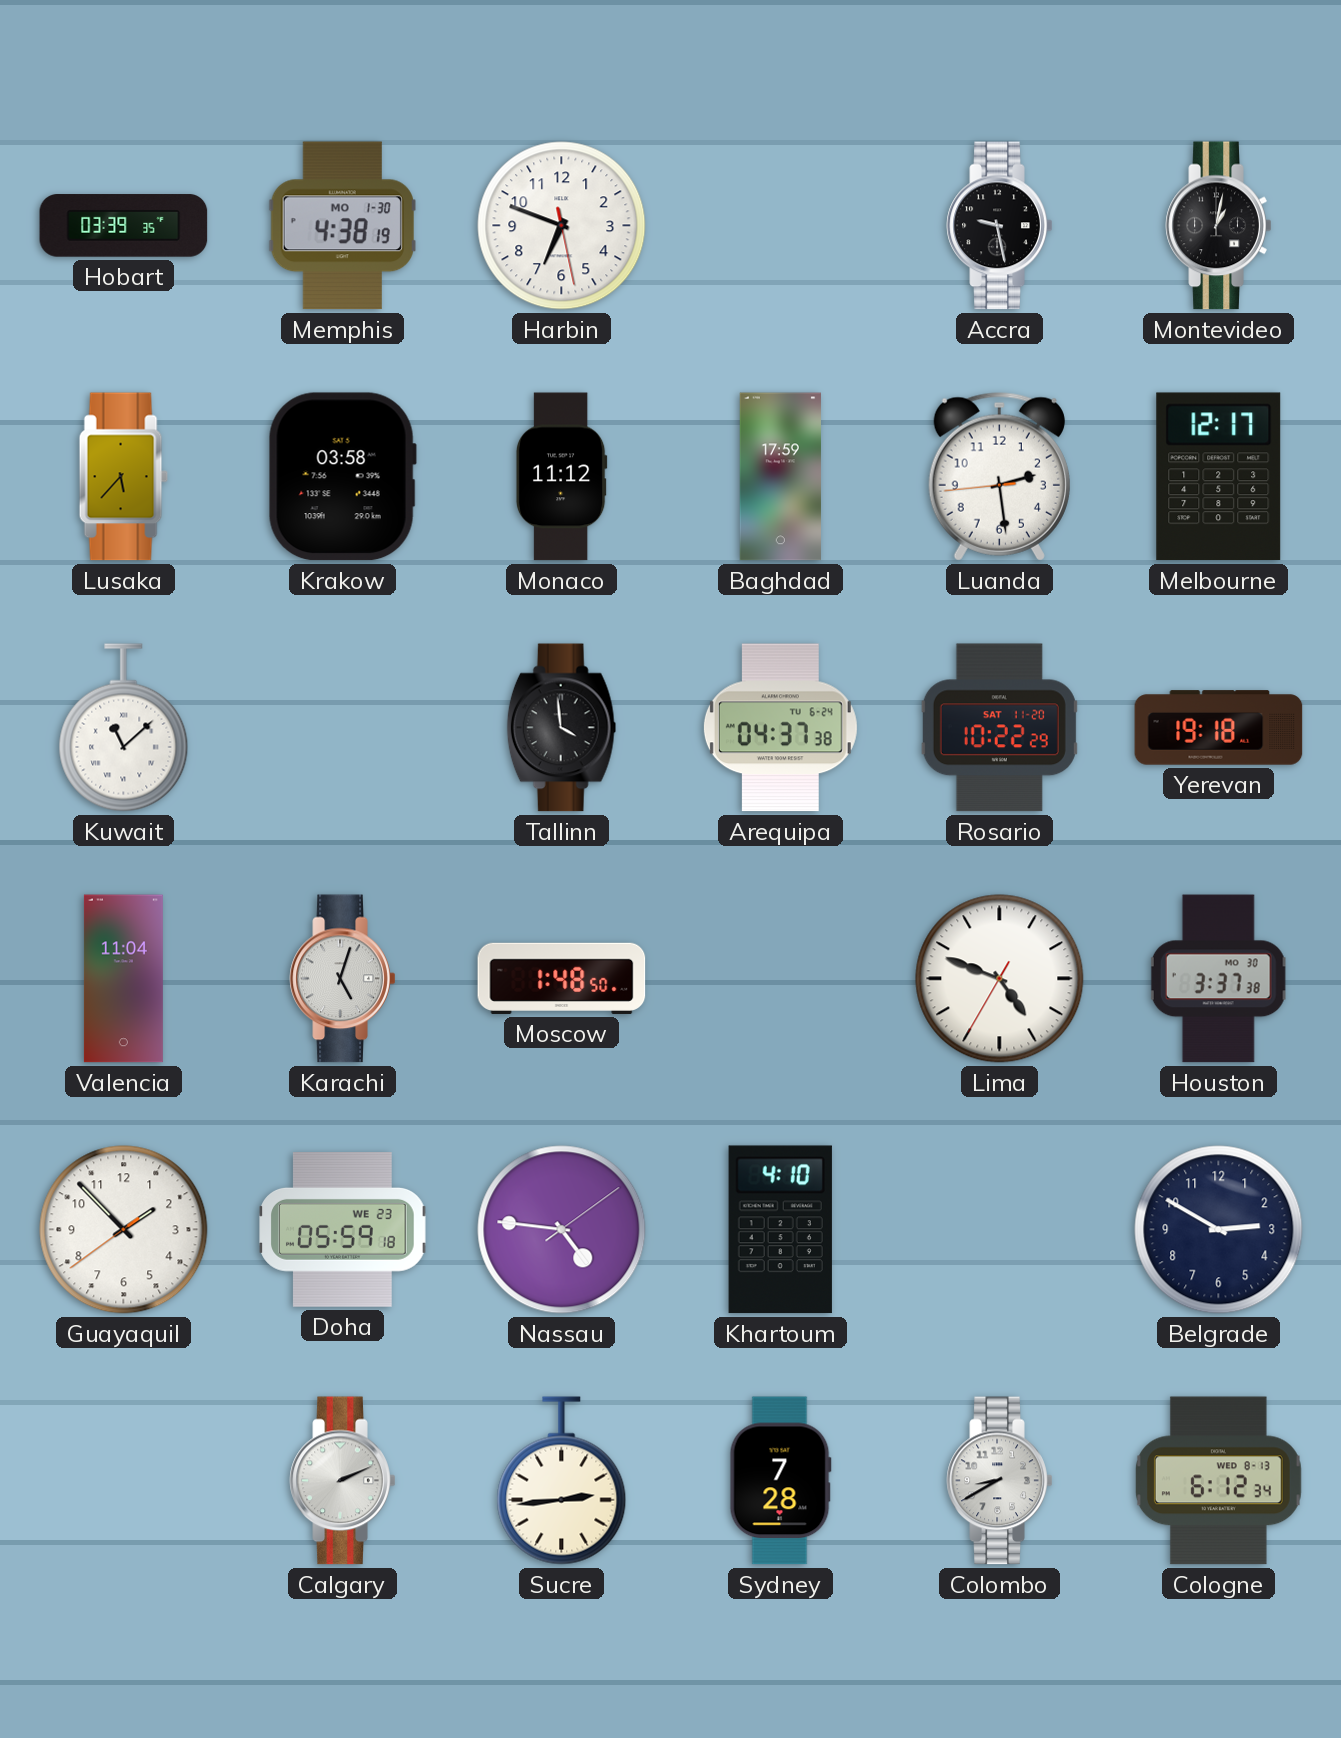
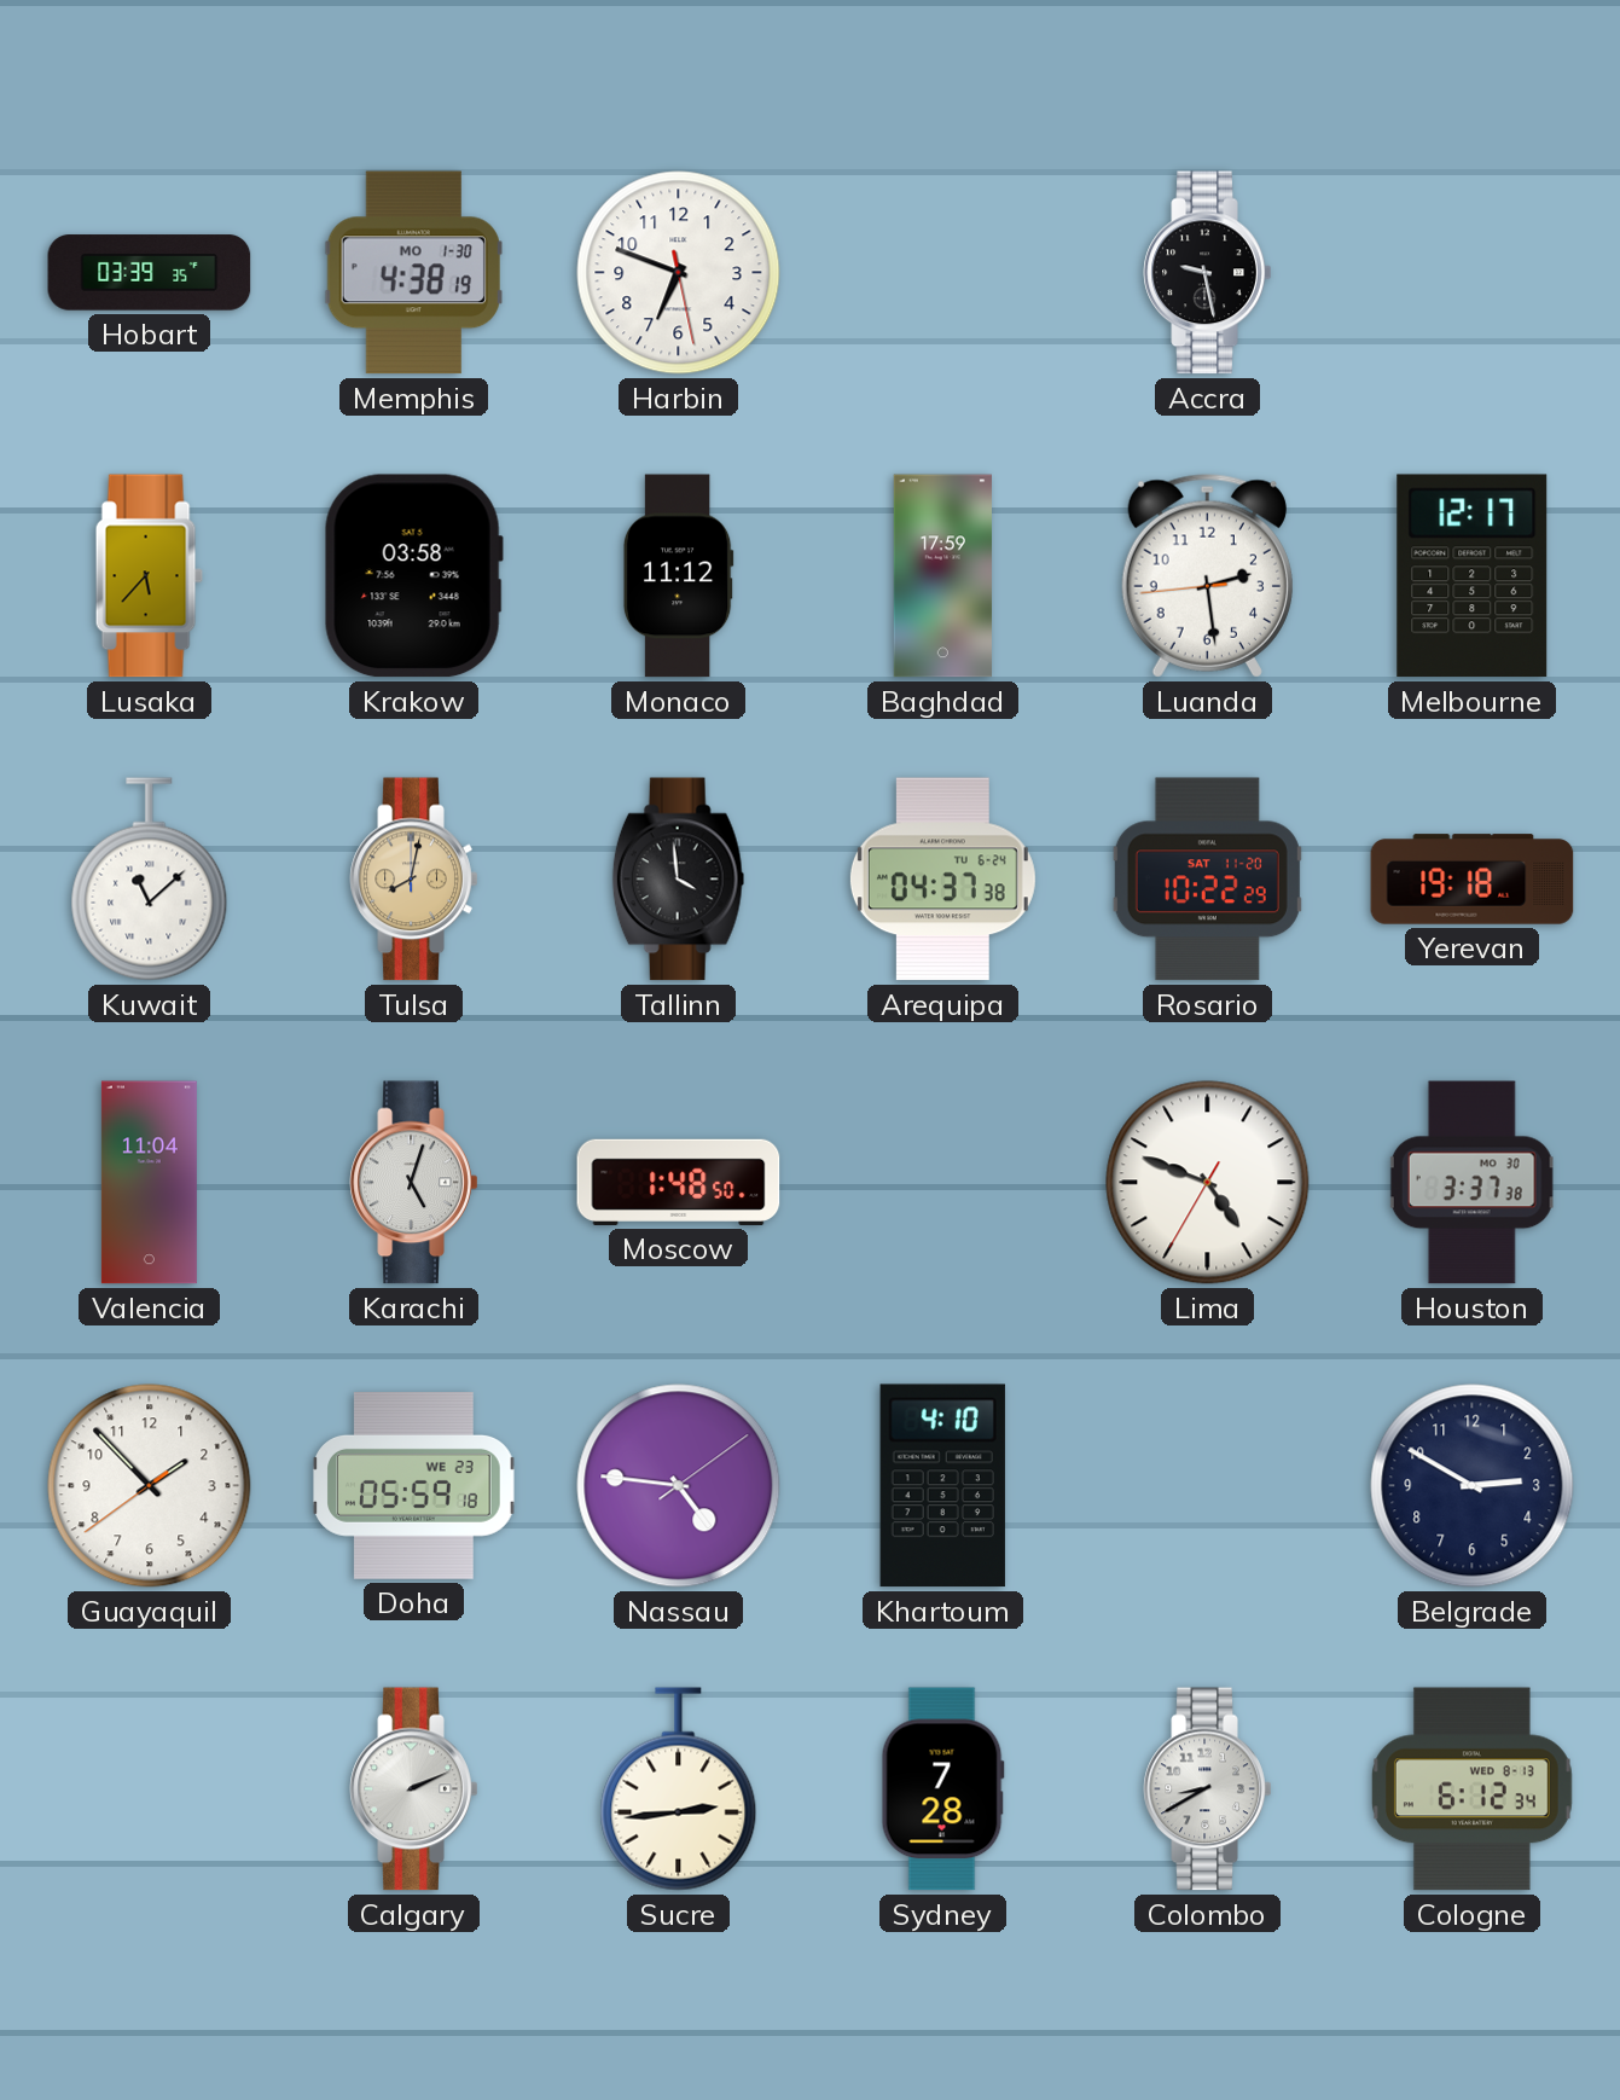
Montevideo: 1:02 -> none
Tulsa: none -> 8:02
